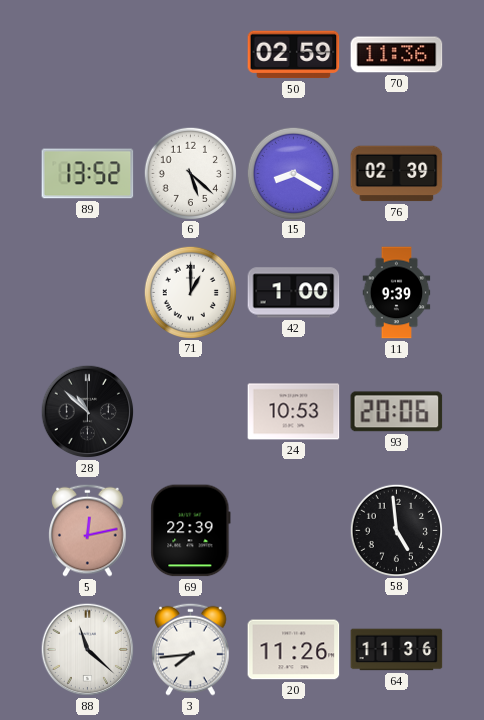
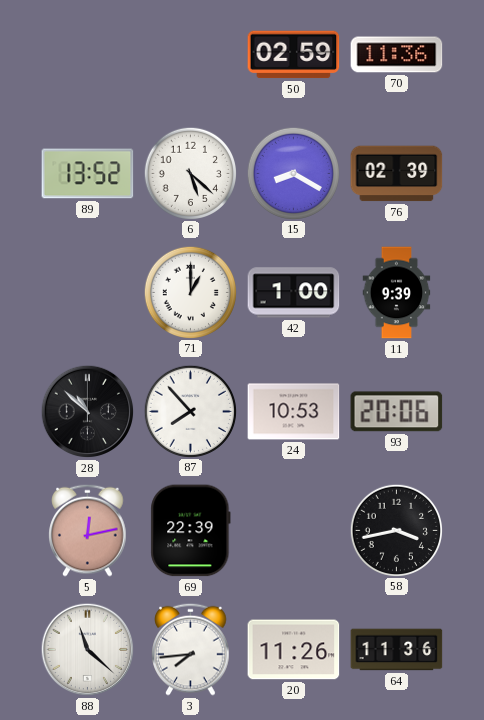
87: none -> 7:53
58: 4:59 -> 3:43
